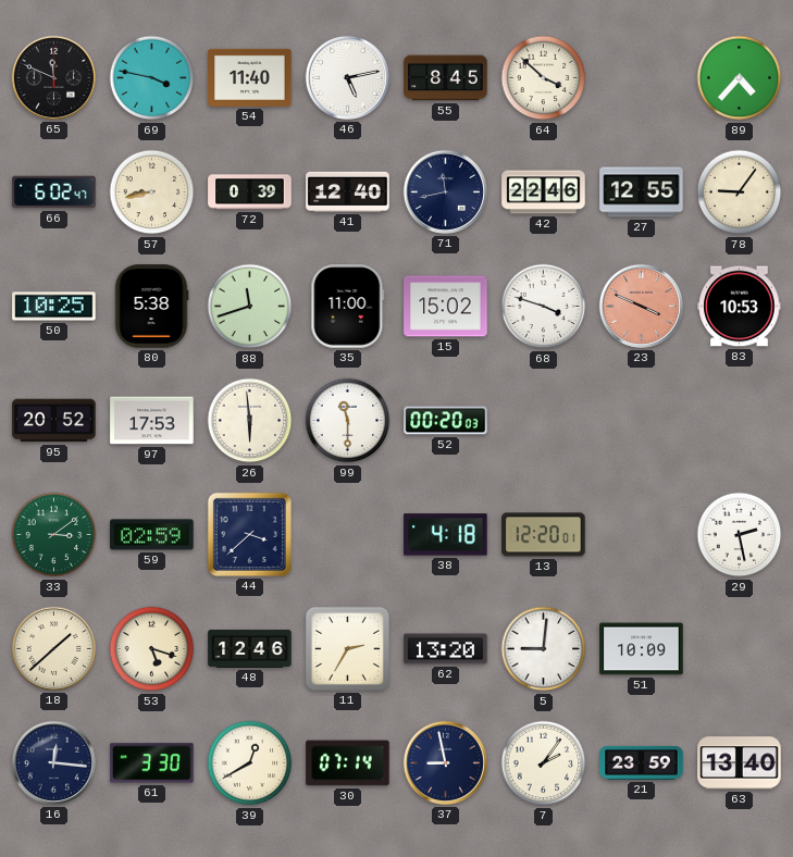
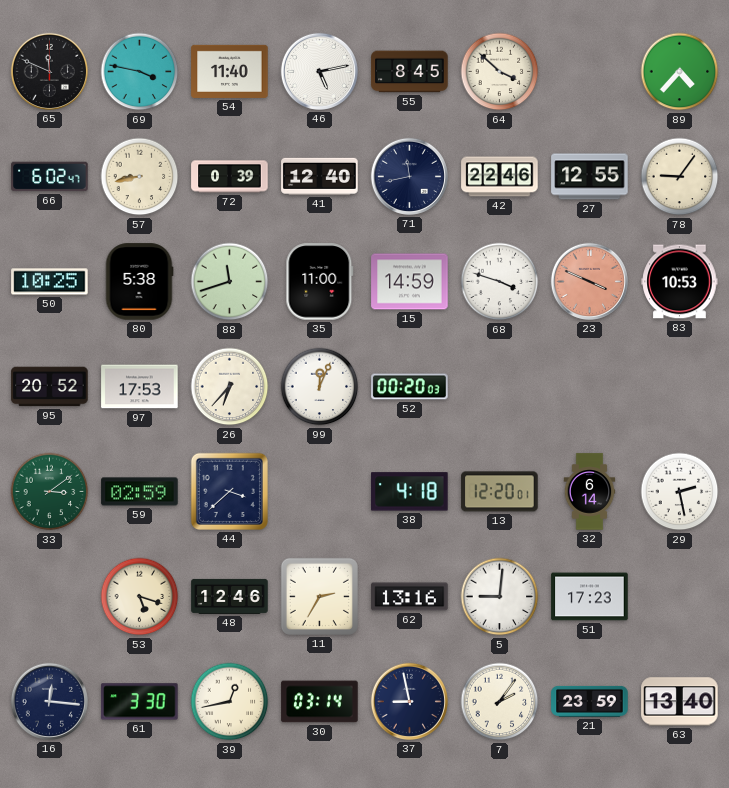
15: 15:02 -> 14:59
26: 5:59 -> 6:37
99: 11:30 -> 12:04
32: none -> 6:14
18: 1:38 -> none
62: 13:20 -> 13:16
51: 10:09 -> 17:23
39: 12:40 -> 12:43
30: 07:14 -> 03:14
